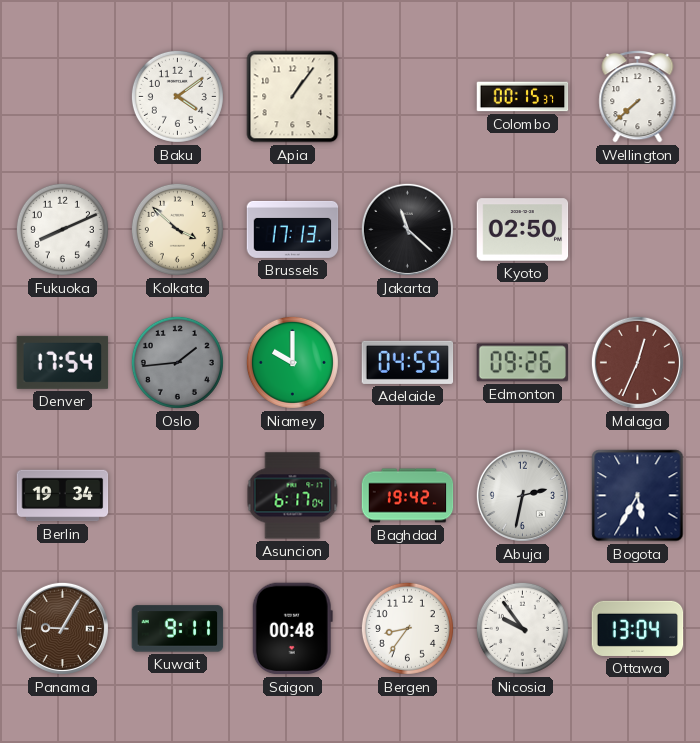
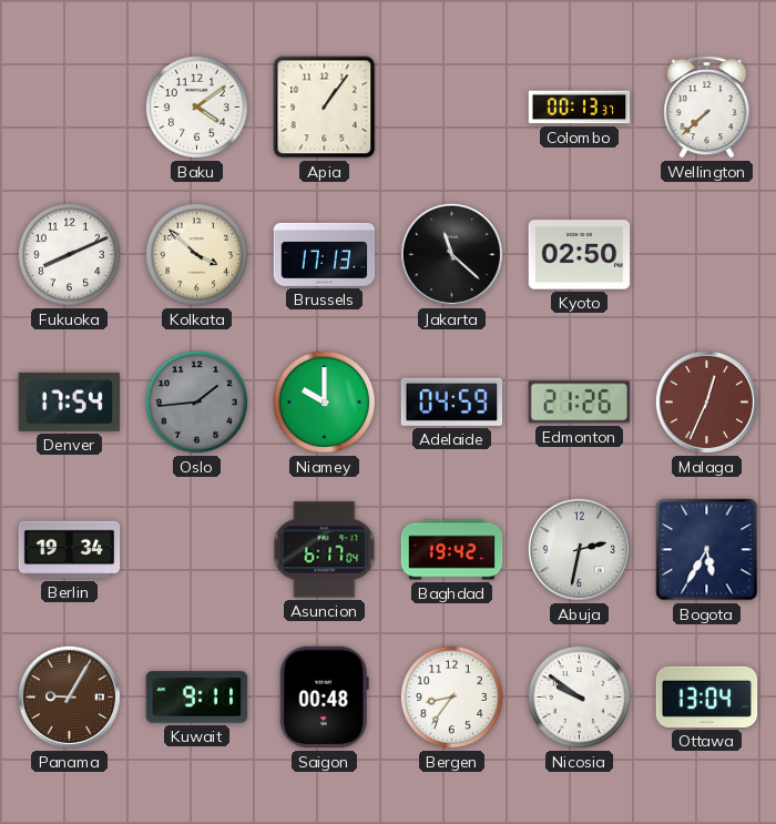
Colombo: 00:15 -> 00:13
Edmonton: 09:26 -> 21:26
Nicosia: 9:54 -> 9:51
